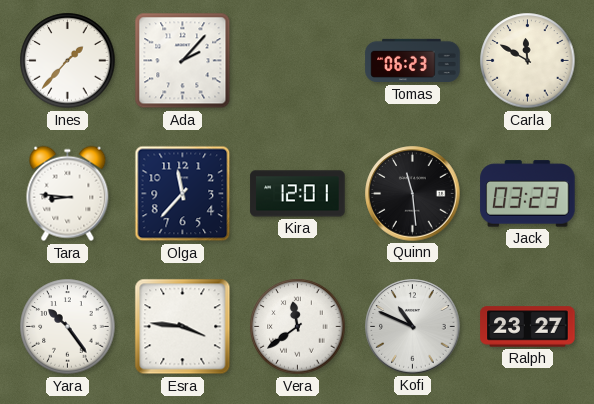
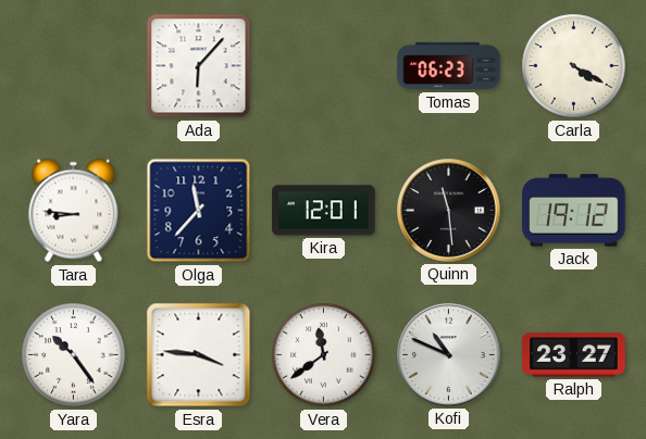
Ines: 1:37 -> none
Ada: 2:07 -> 6:07
Carla: 11:50 -> 4:20
Jack: 03:23 -> 19:12
